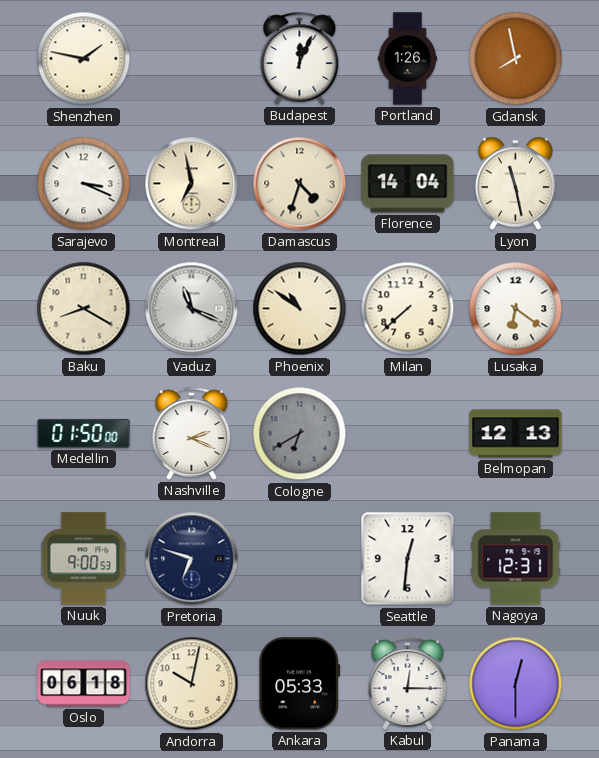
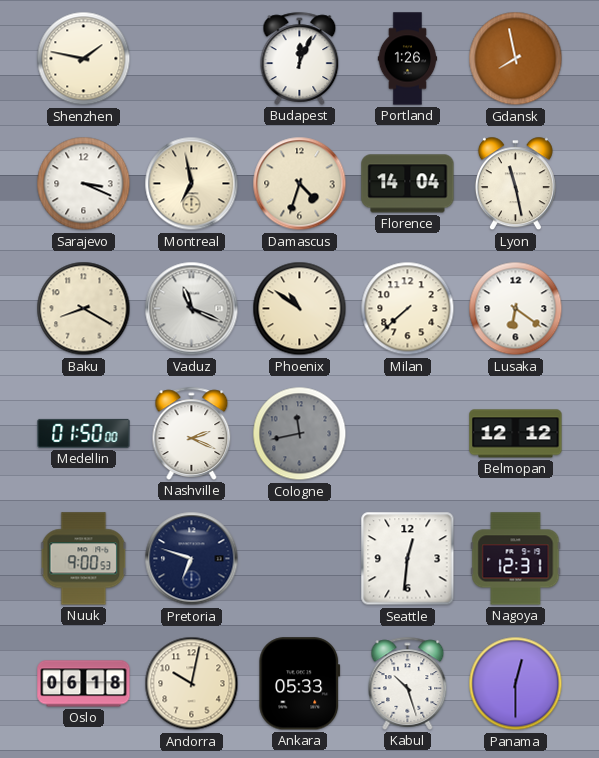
Cologne: 6:40 -> 11:43
Belmopan: 12:13 -> 12:12
Kabul: 12:15 -> 10:27
